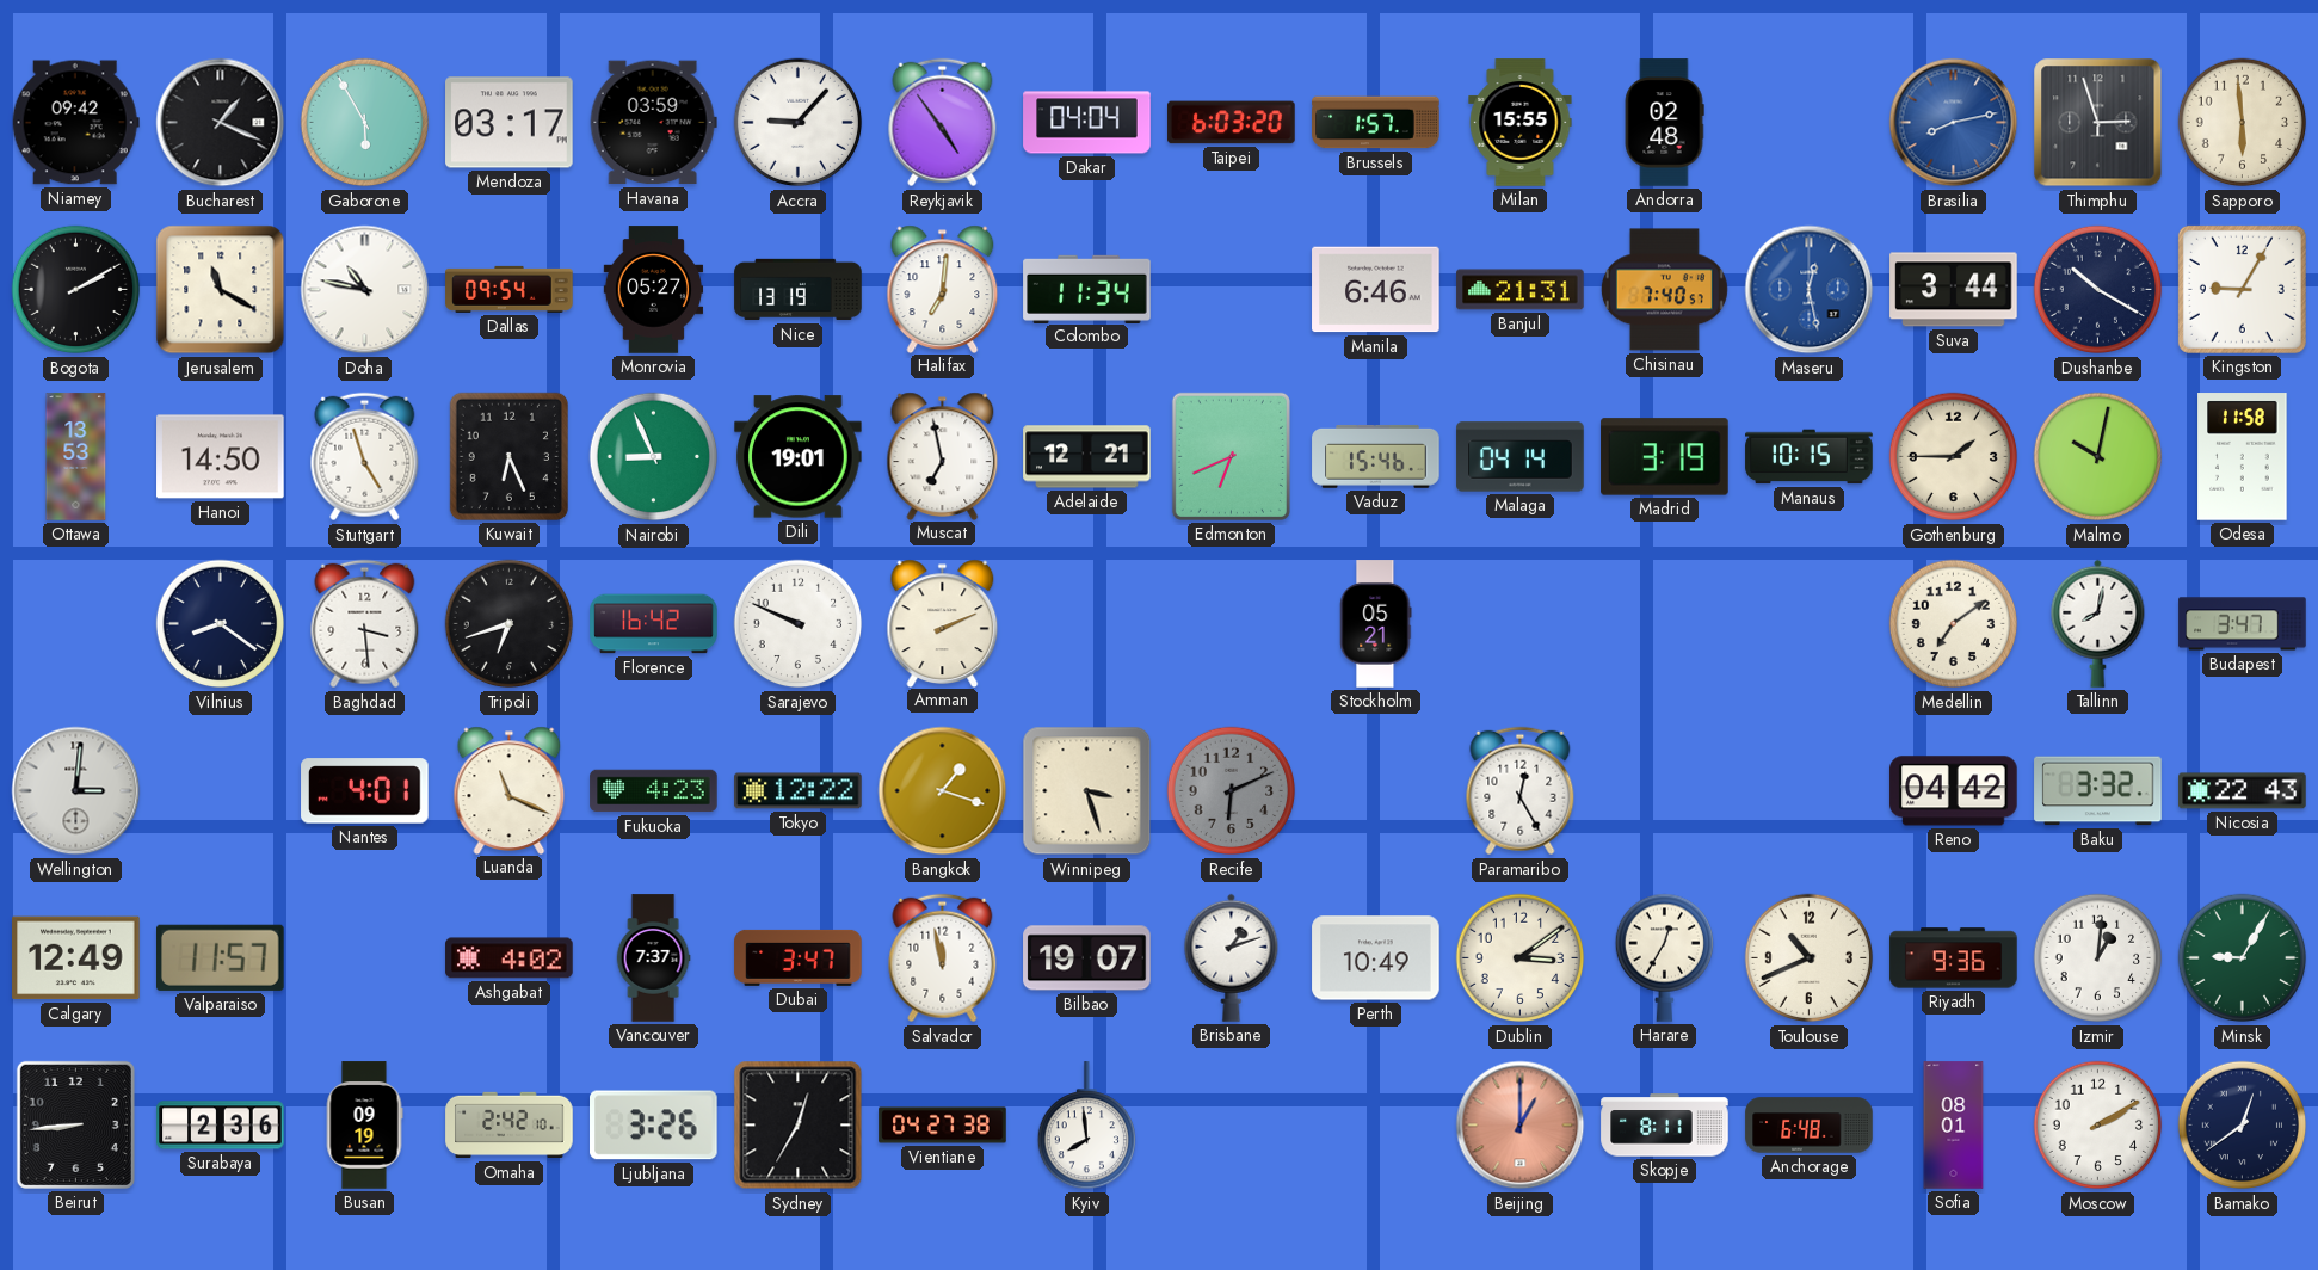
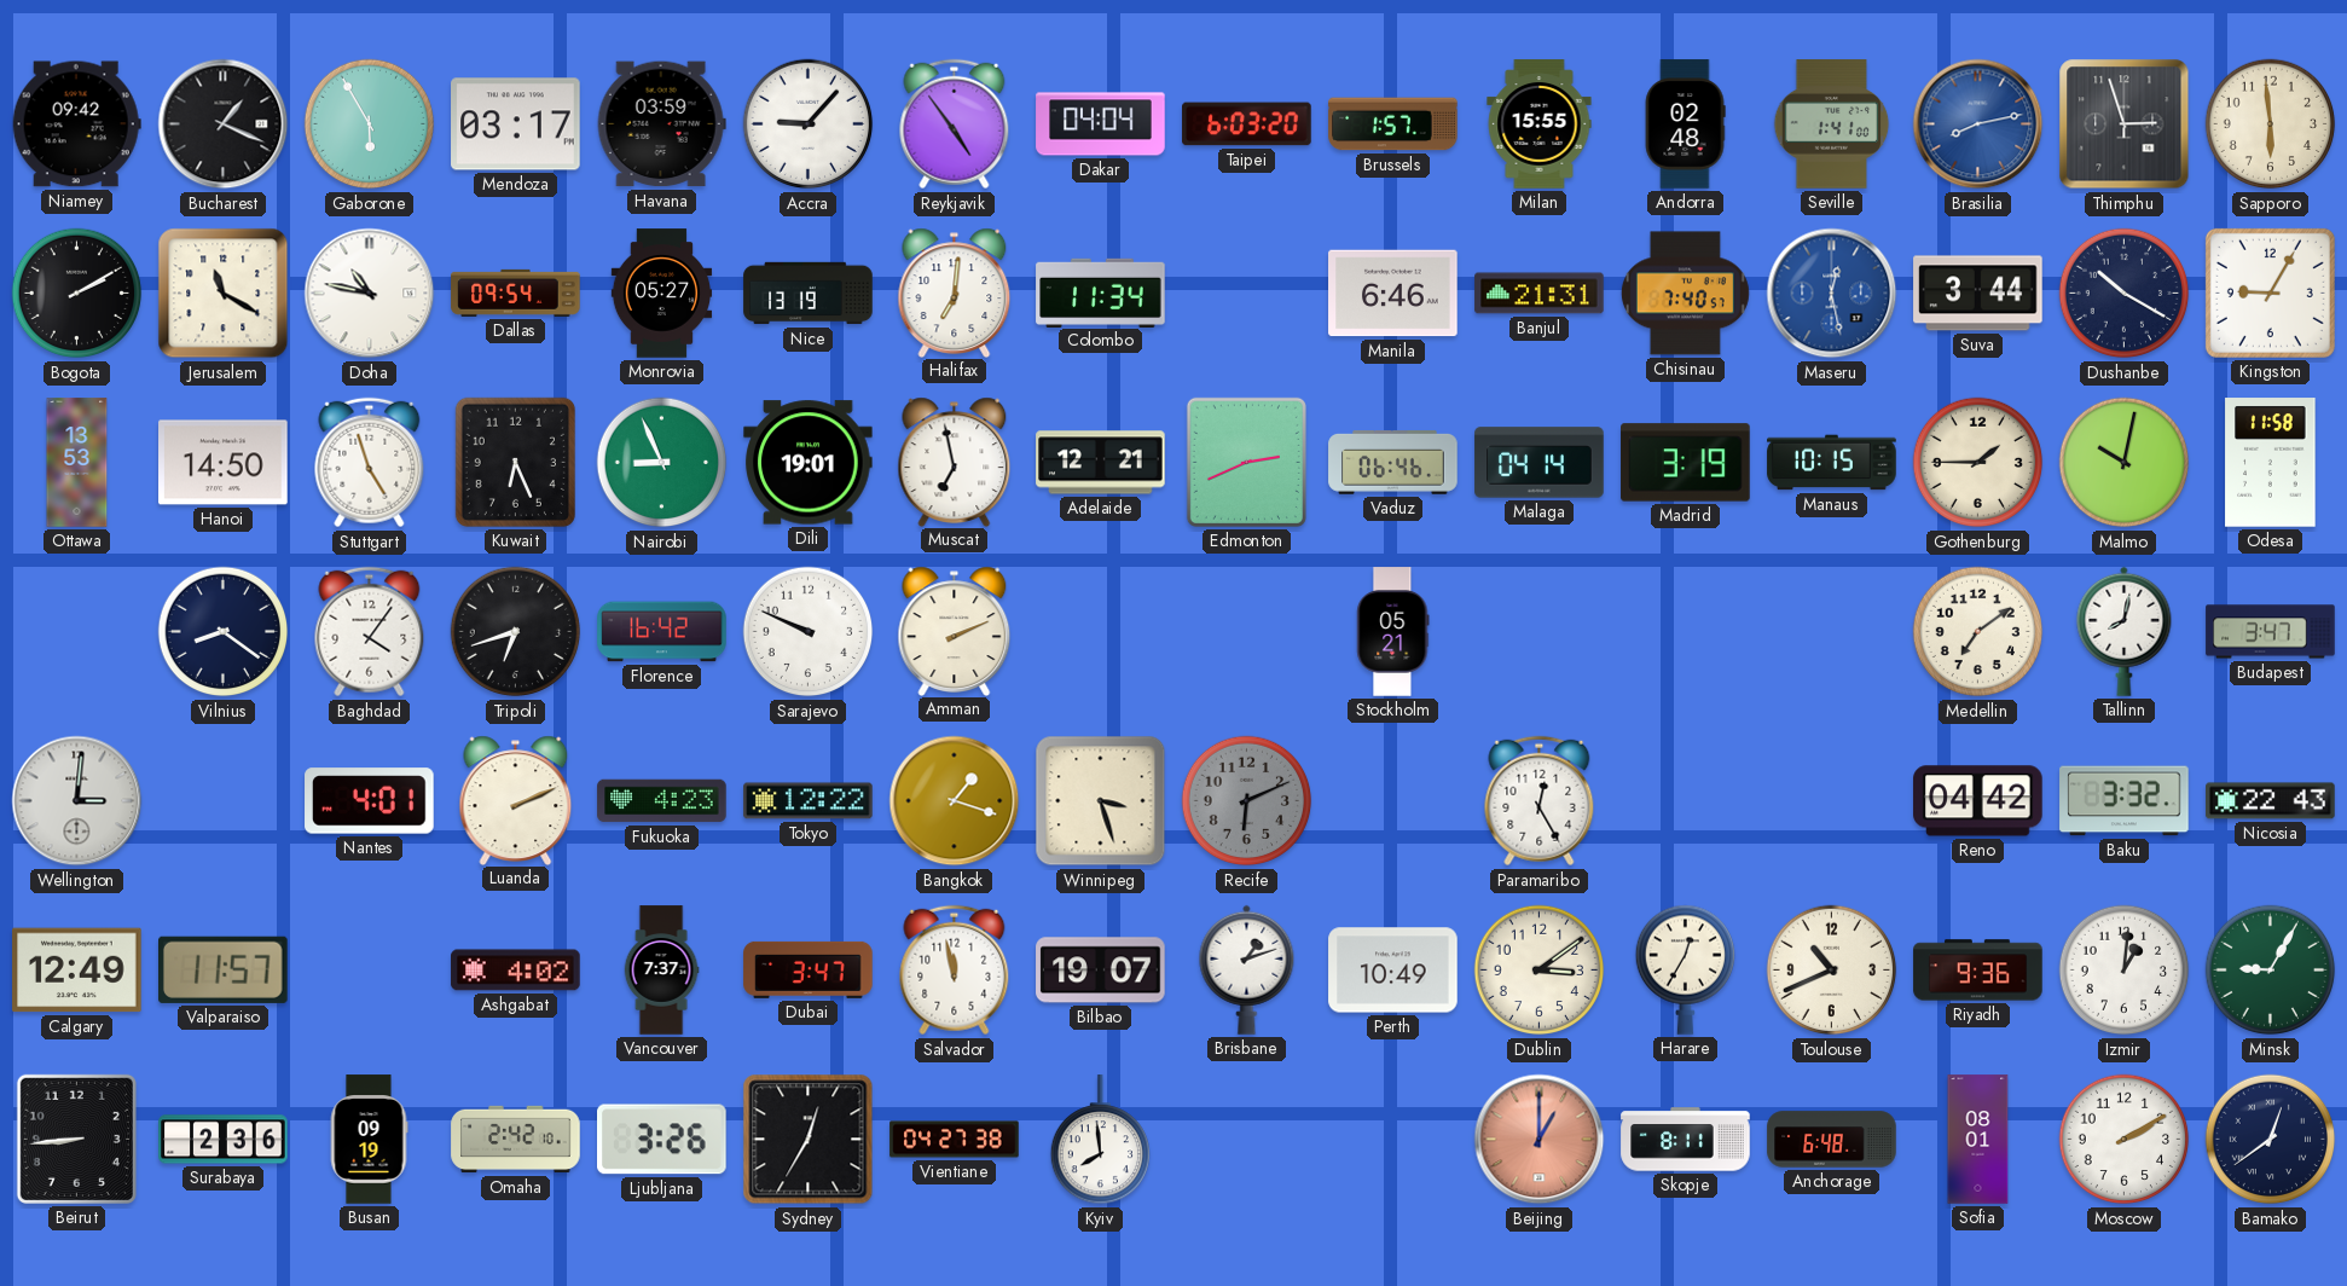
Seville: none -> 1:41
Edmonton: 6:41 -> 2:41
Vaduz: 15:46 -> 06:46
Baghdad: 3:29 -> 4:06
Luanda: 11:19 -> 2:11
